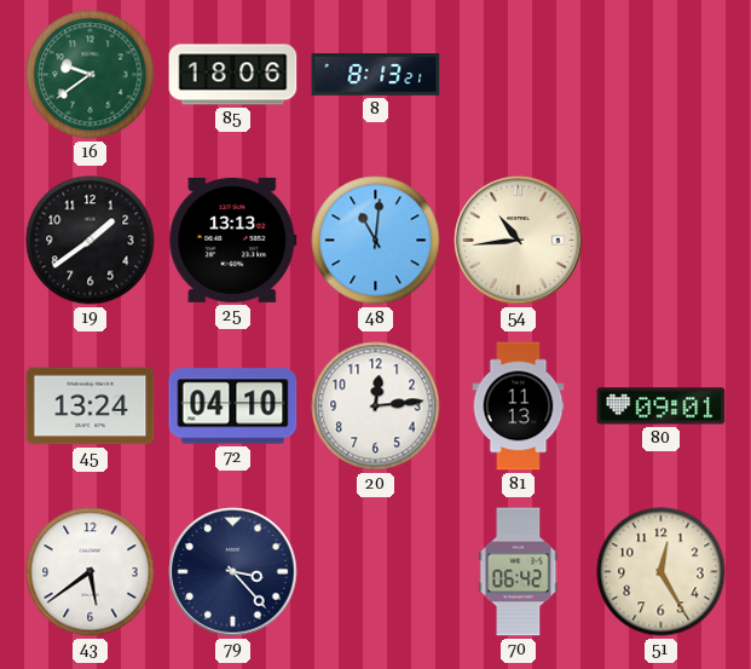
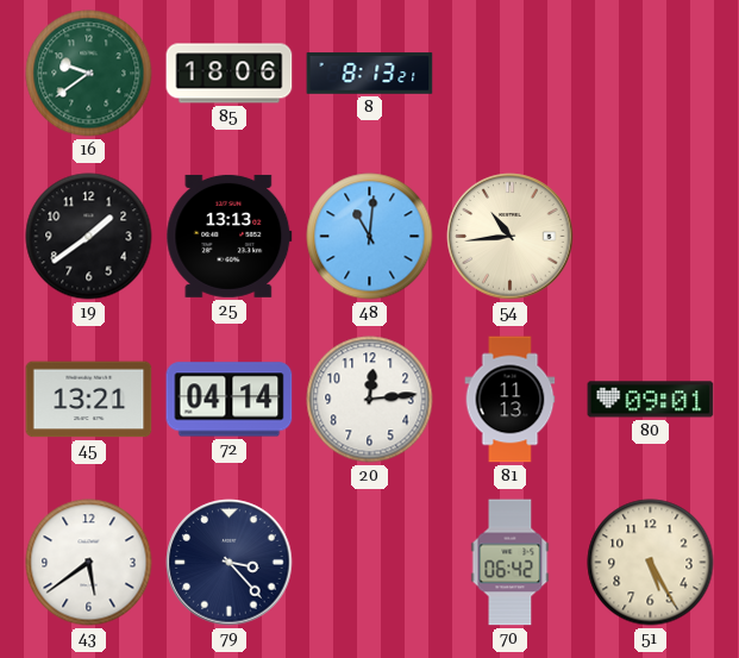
45: 13:24 -> 13:21
72: 04:10 -> 04:14
51: 12:25 -> 5:25
